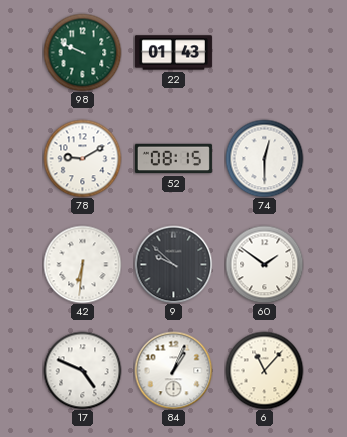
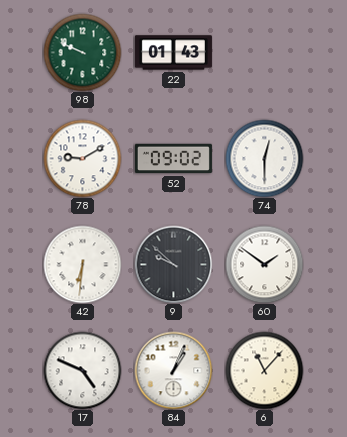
52: 08:15 -> 09:02
